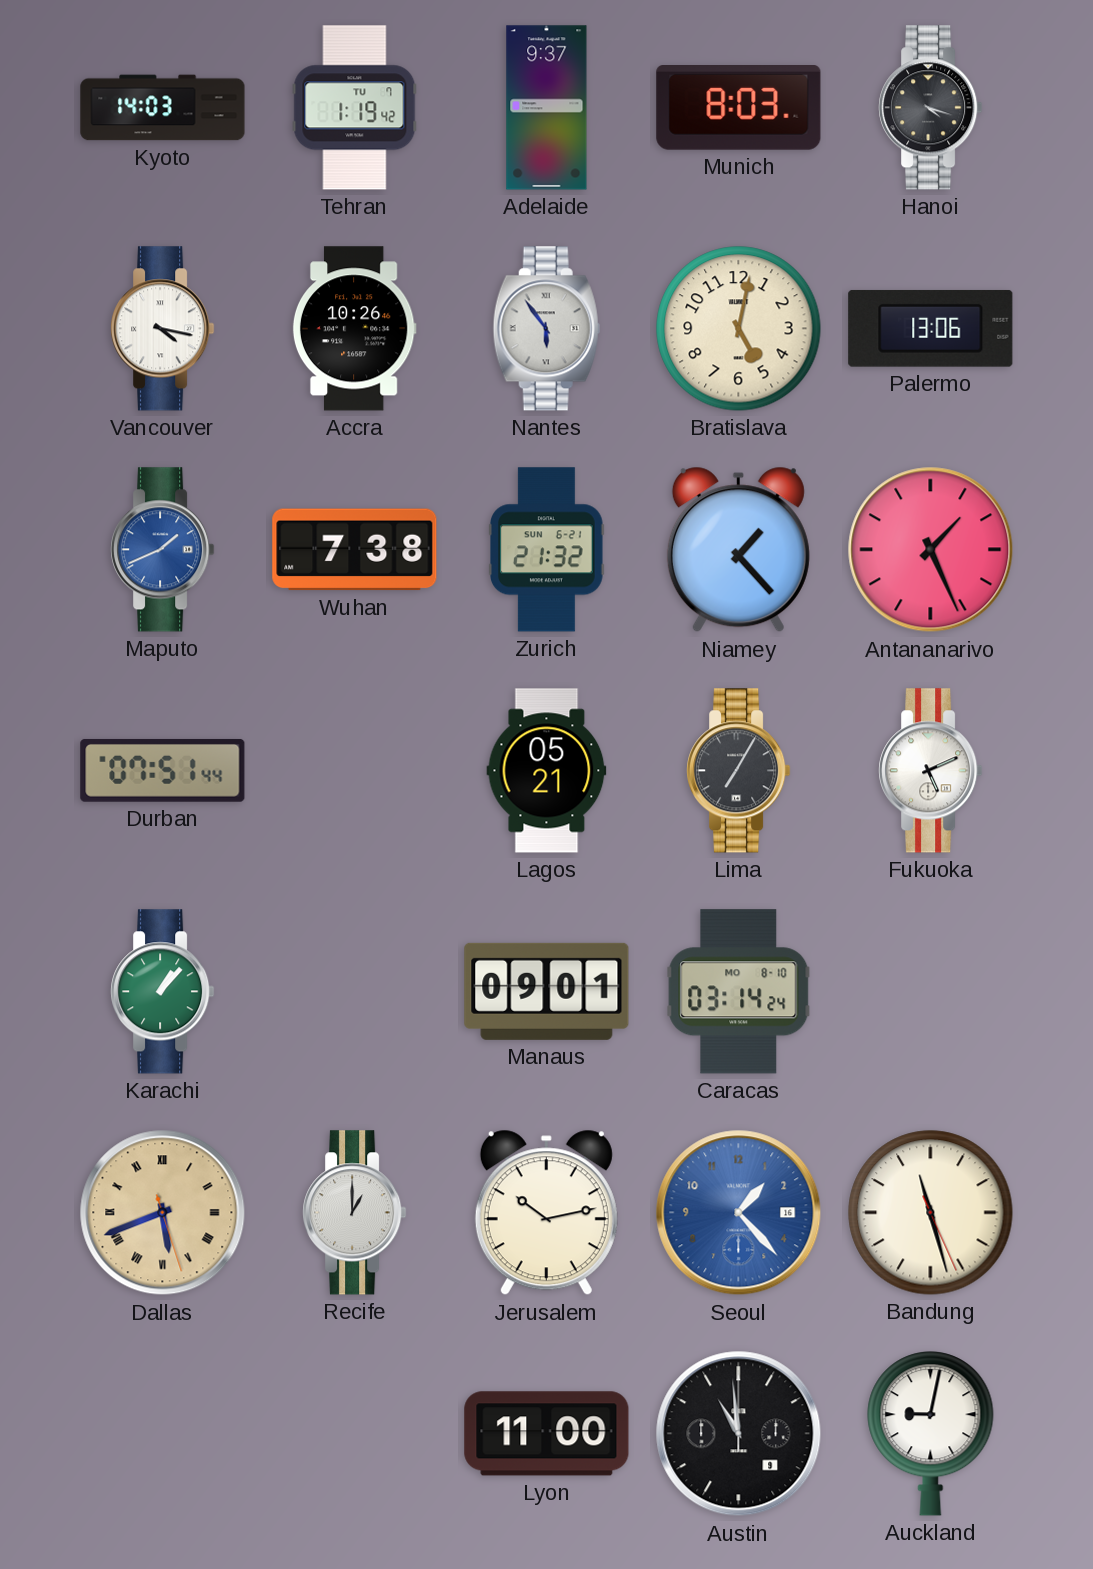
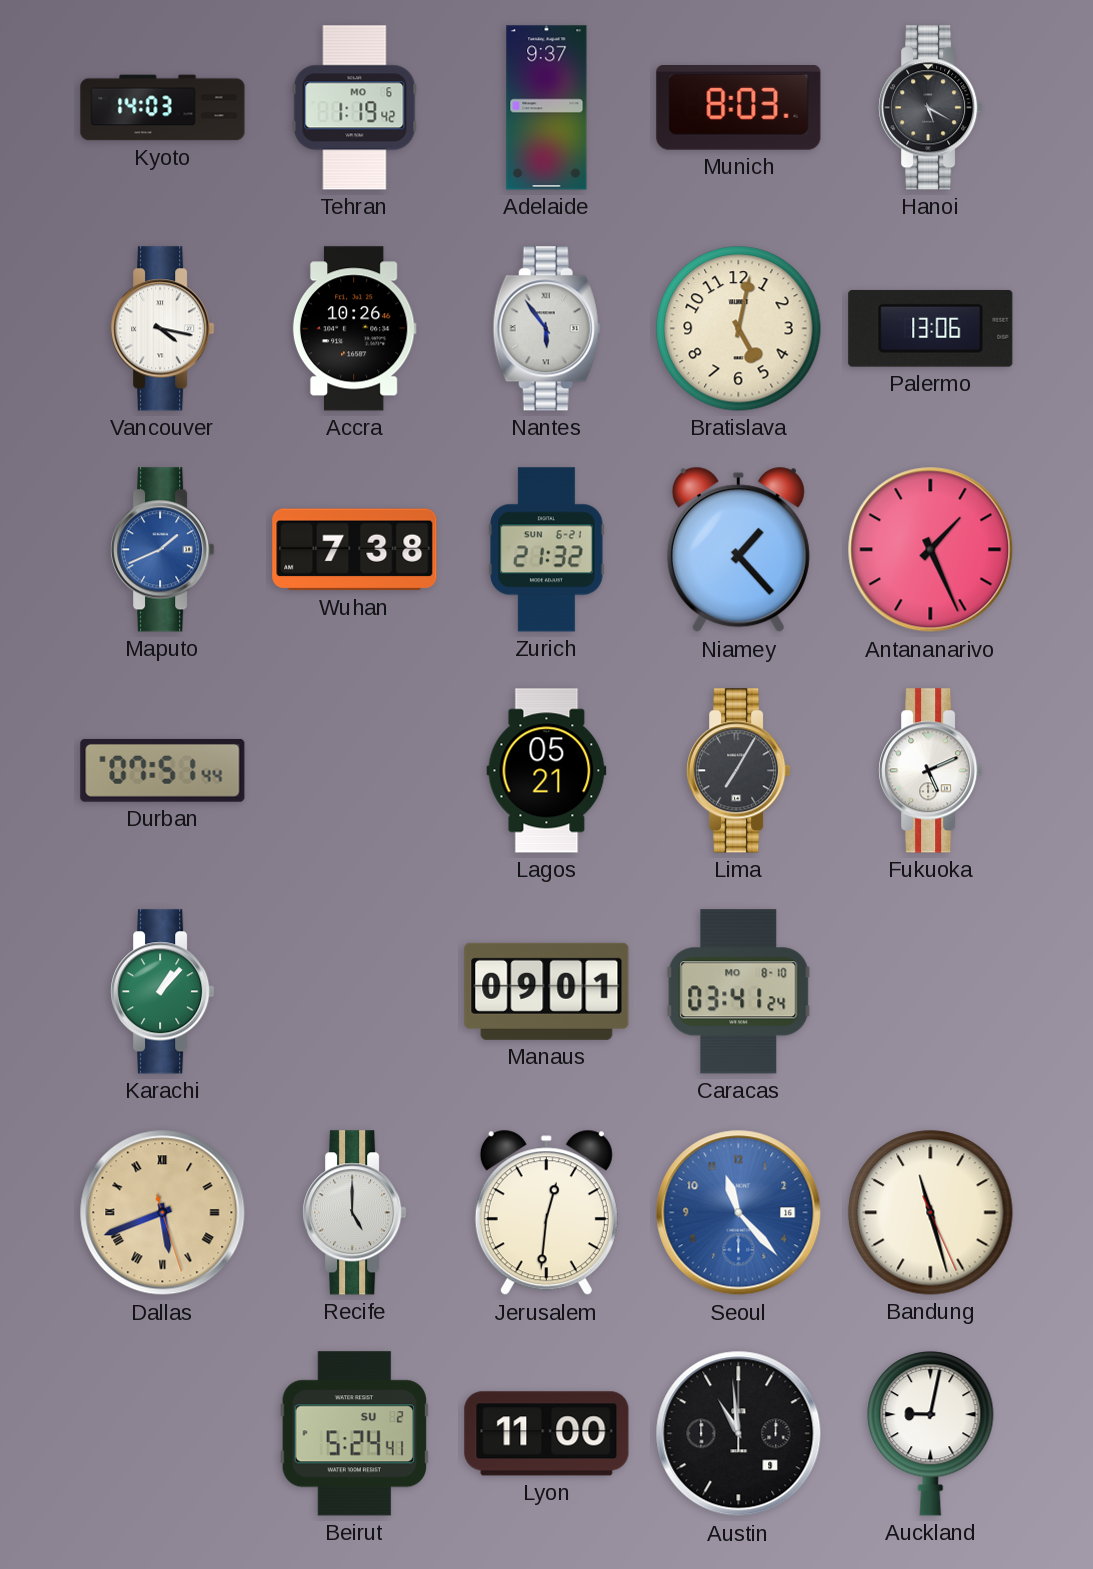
Tehran date: TU 7 -> MO 6
Hanoi: 4:18 -> 5:20
Caracas: 03:14 -> 03:41
Recife: 1:00 -> 5:00
Jerusalem: 10:13 -> 12:31
Seoul: 1:23 -> 11:23
Beirut: none -> 5:24
